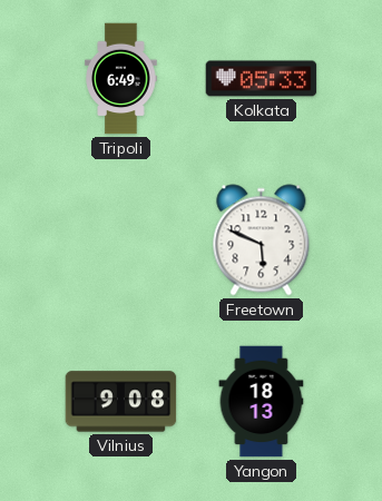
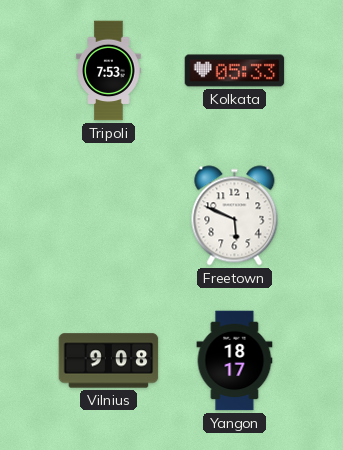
Tripoli: 6:49 -> 7:53
Yangon: 18:13 -> 18:17
